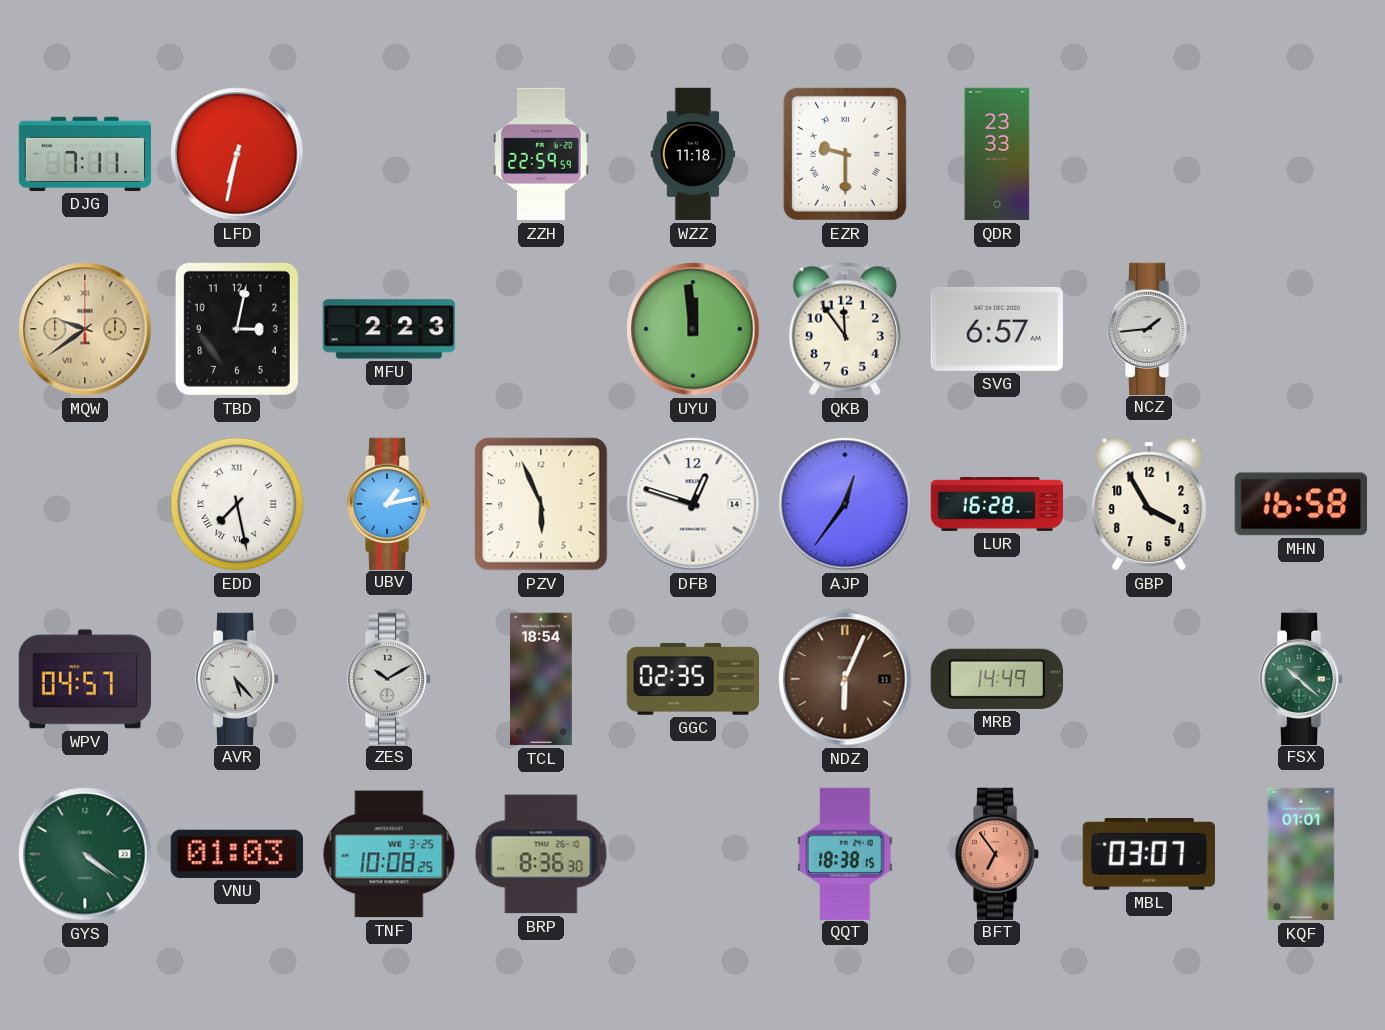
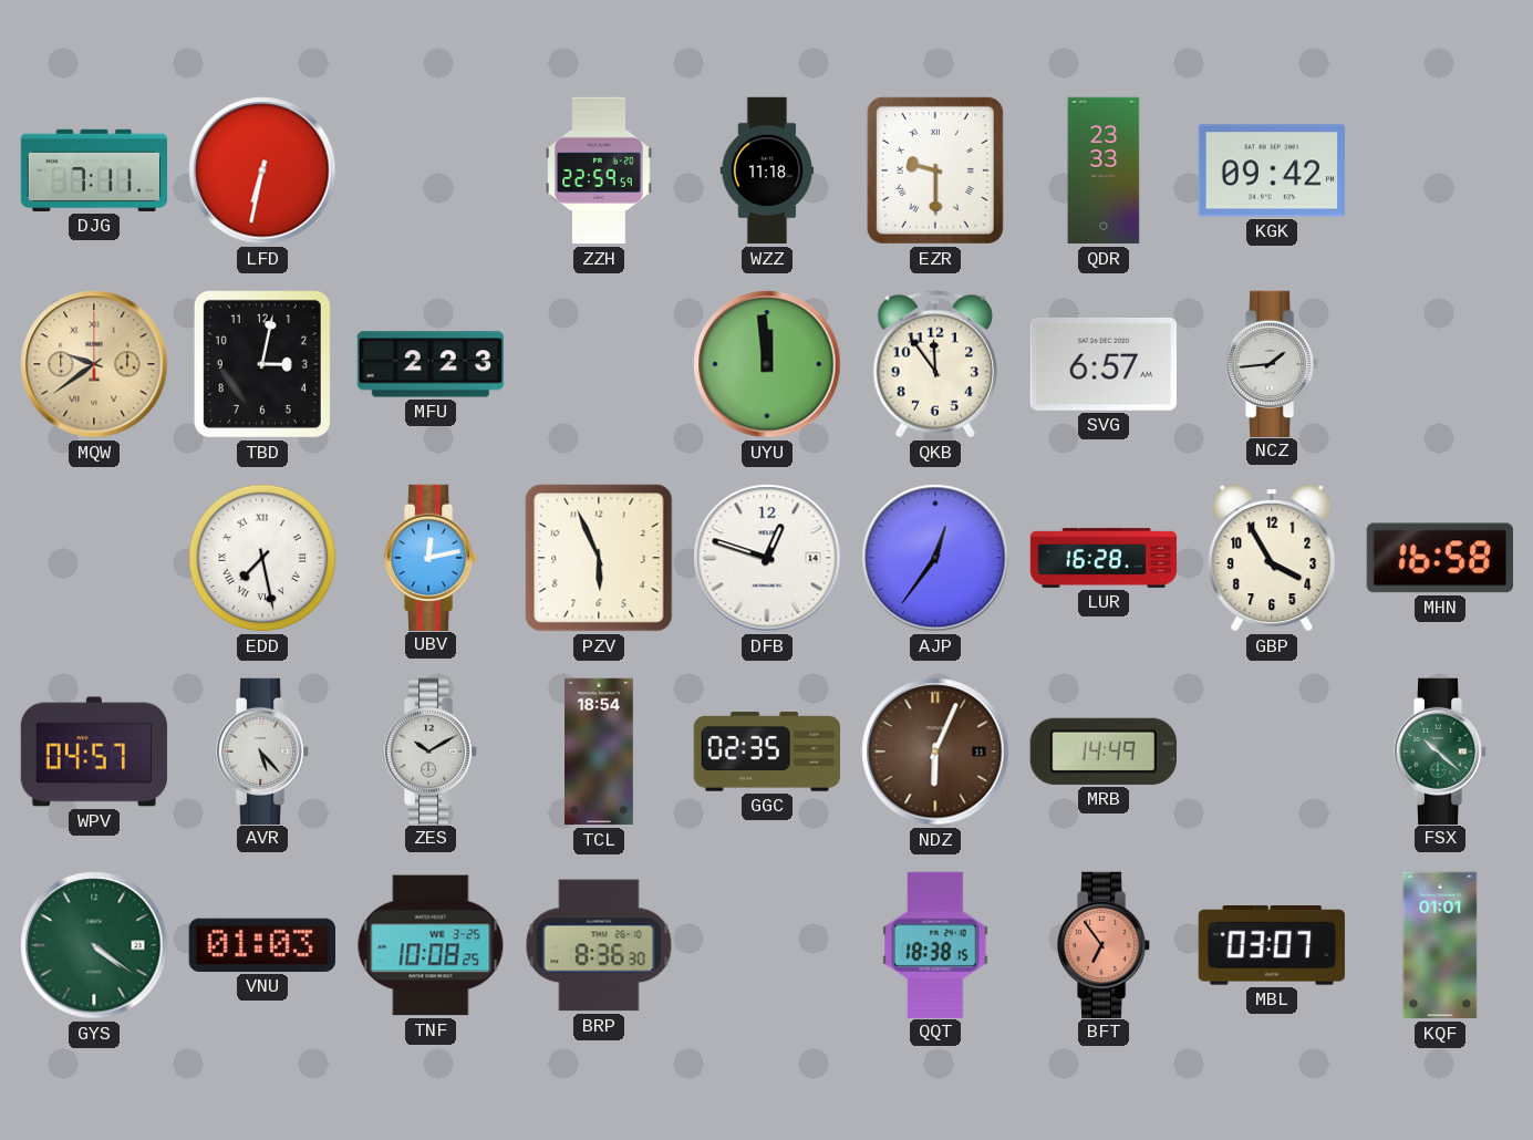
KGK: none -> 09:42
UBV: 1:13 -> 12:13
